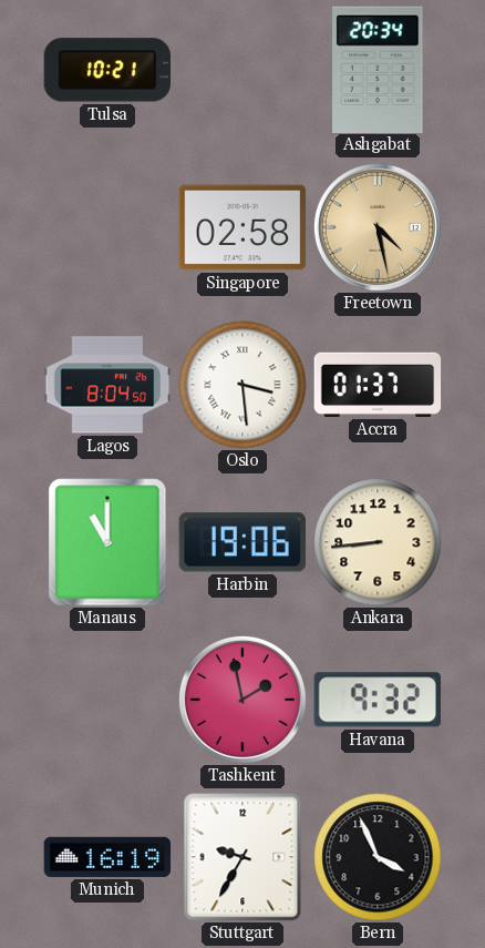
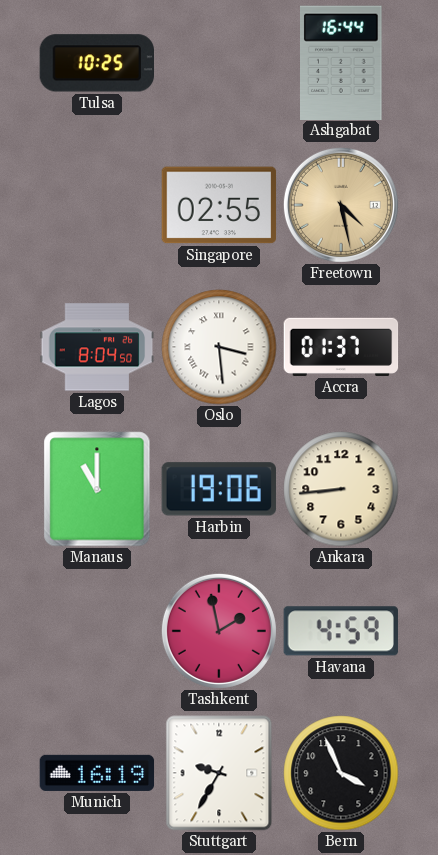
Tulsa: 10:21 -> 10:25
Ashgabat: 20:34 -> 16:44
Singapore: 02:58 -> 02:55
Havana: 9:32 -> 4:59
